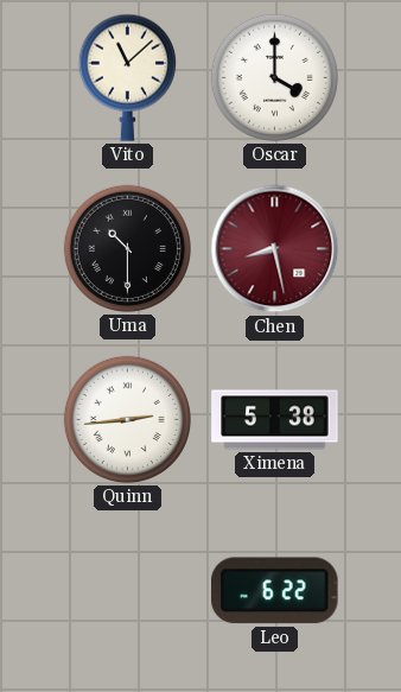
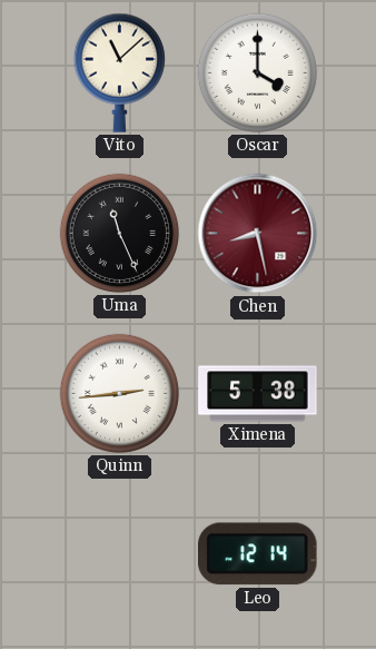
Uma: 10:30 -> 11:26
Leo: 6:22 -> 12:14
